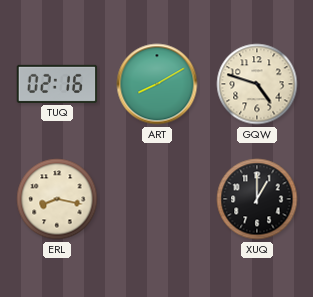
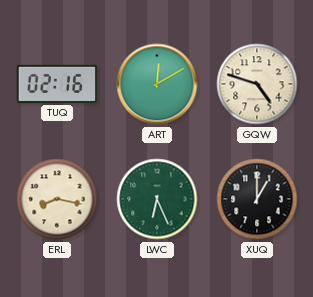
ART: 8:10 -> 12:10
LWC: none -> 6:26
